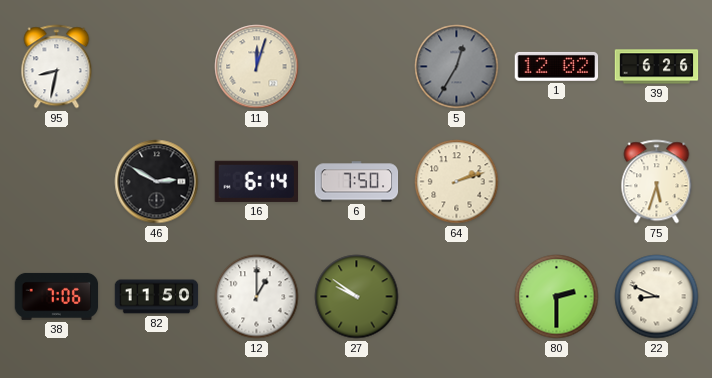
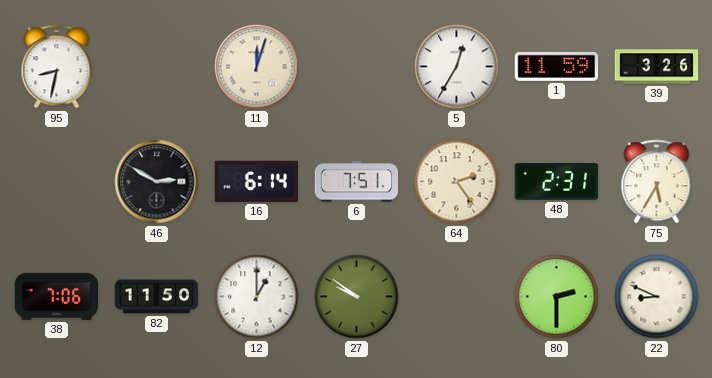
5 dial: grey -> white
1: 12:02 -> 11:59
39: 6:26 -> 3:26
6: 7:50 -> 7:51
64: 2:12 -> 2:24
48: none -> 2:31
75: 5:33 -> 5:35
